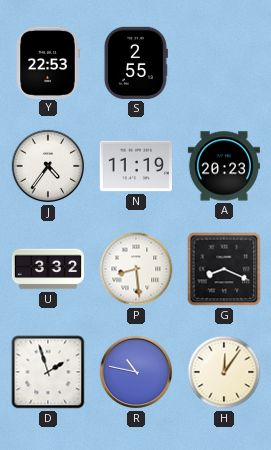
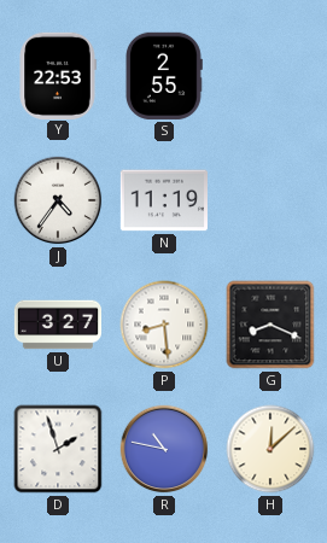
A: 20:23 -> none
U: 3:32 -> 3:27
H: 12:06 -> 12:08
